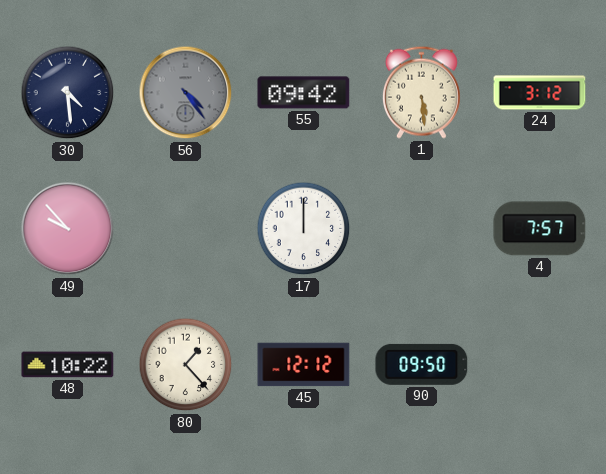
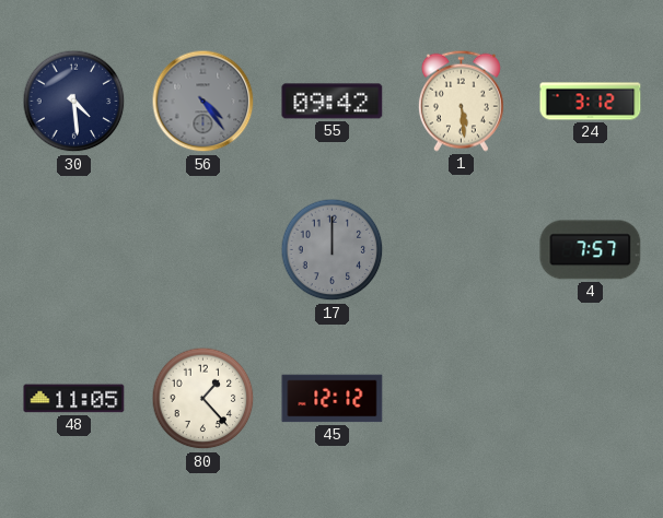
49: 9:53 -> none
17 dial: white -> grey
48: 10:22 -> 11:05
90: 09:50 -> none
